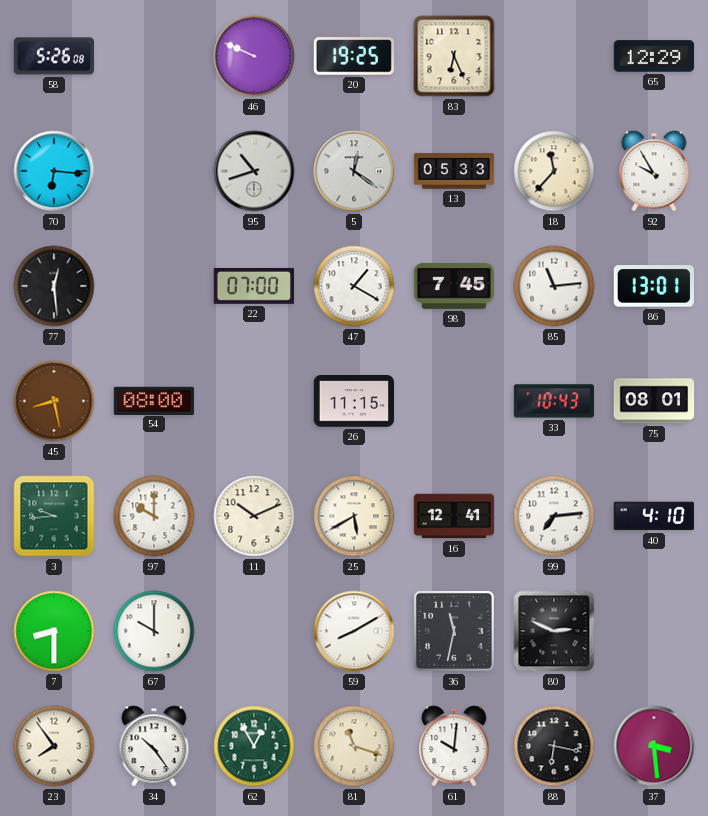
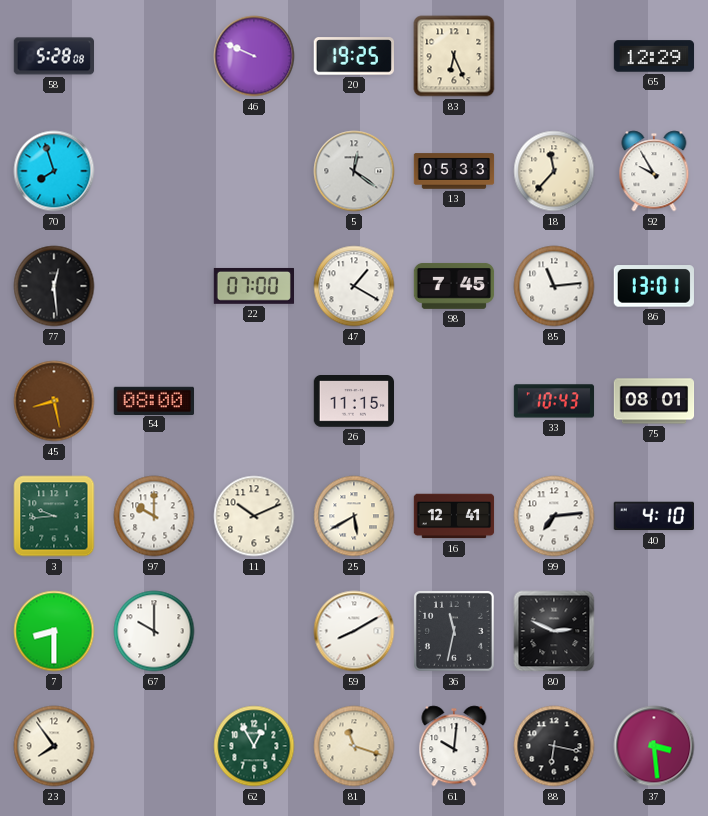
58: 5:26 -> 5:28
70: 6:16 -> 7:57
95: 10:42 -> none
34: 10:24 -> none
